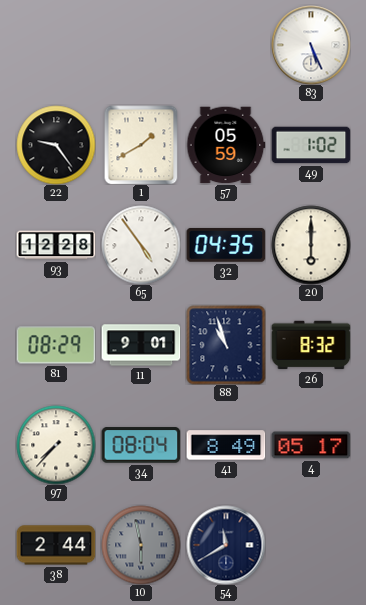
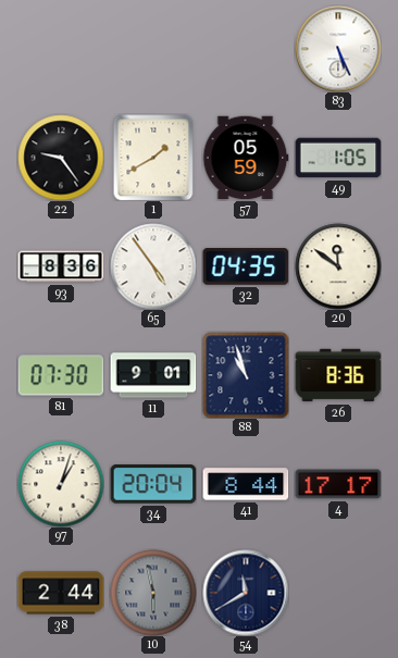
49: 1:02 -> 1:05
93: 12:28 -> 8:36
20: 6:00 -> 11:51
81: 08:29 -> 07:30
26: 8:32 -> 8:36
97: 7:37 -> 1:03
34: 08:04 -> 20:04
41: 8:49 -> 8:44
4: 05:17 -> 17:17
